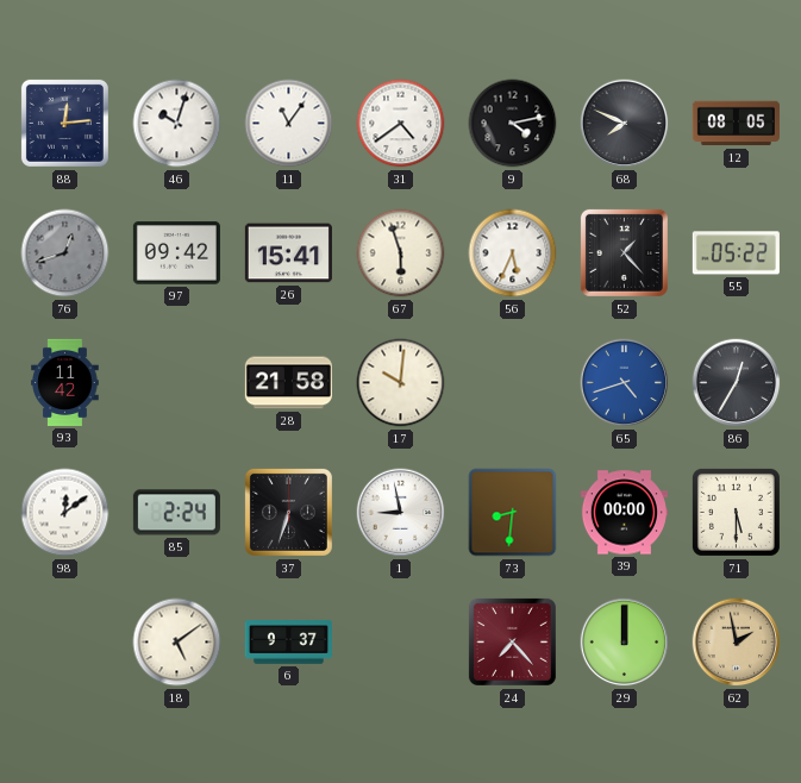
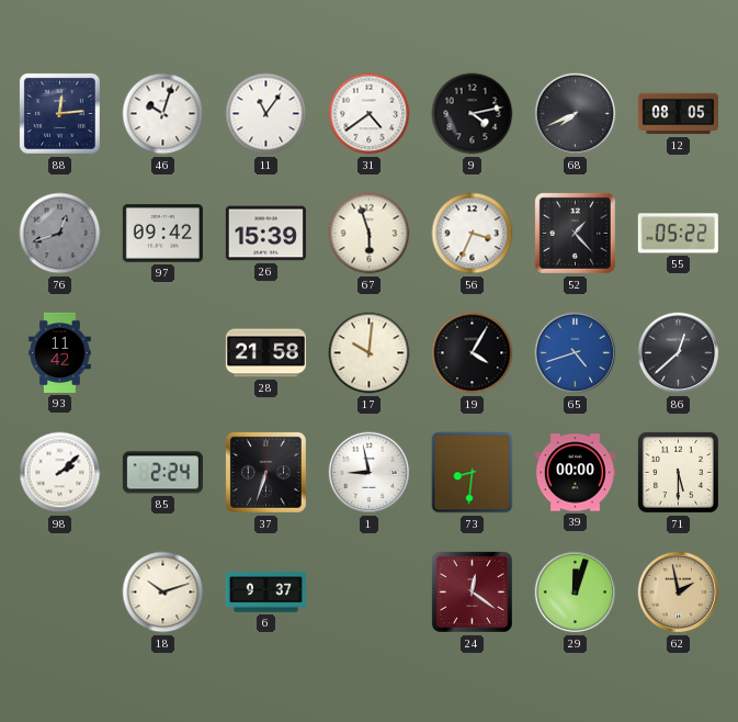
68: 7:49 -> 7:41
26: 15:41 -> 15:39
56: 5:34 -> 3:34
19: none -> 4:05
86: 12:35 -> 12:38
98: 12:09 -> 2:08
18: 5:09 -> 10:12
24: 7:23 -> 12:21
29: 12:00 -> 12:03
